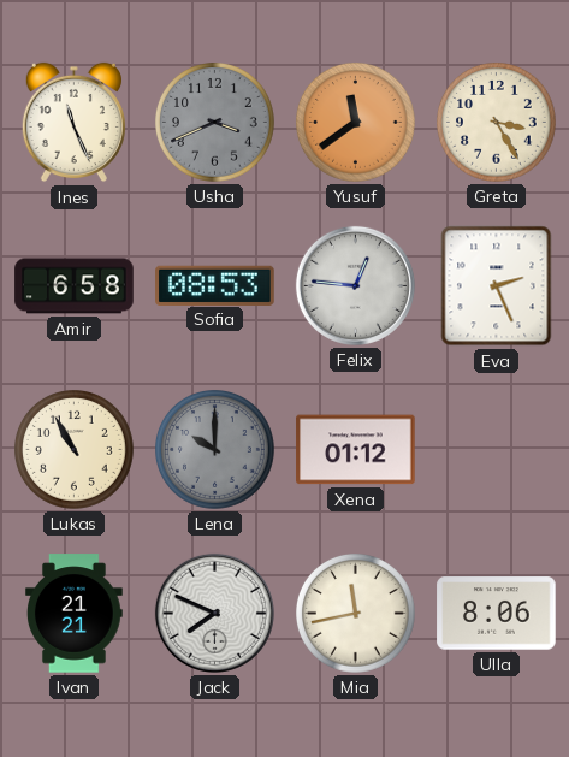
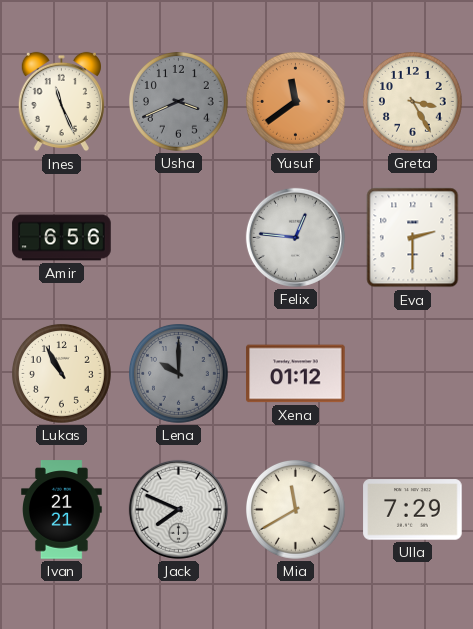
Amir: 6:58 -> 6:56
Sofia: 08:53 -> none
Eva: 2:26 -> 2:30
Mia: 11:43 -> 11:40
Ulla: 8:06 -> 7:29
